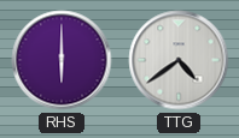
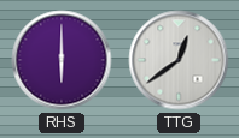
TTG: 4:39 -> 12:39
